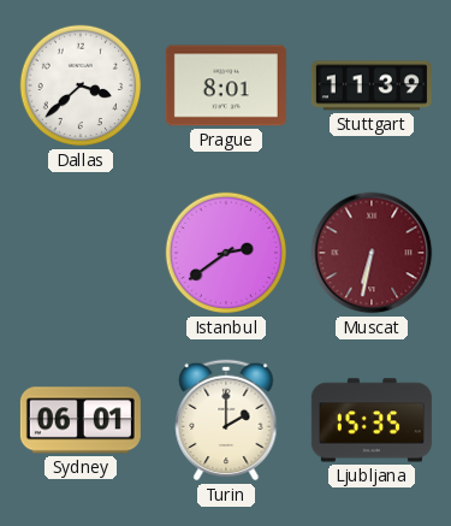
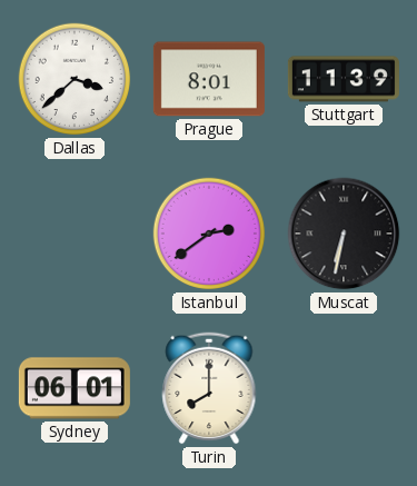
Muscat dial: burgundy -> black
Turin: 2:00 -> 8:00
Ljubljana: 15:35 -> none
